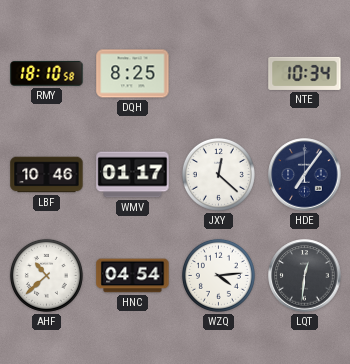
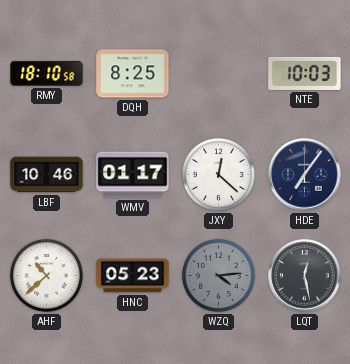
NTE: 10:34 -> 10:03
HNC: 04:54 -> 05:23
WZQ dial: white -> grey
LQT: 12:31 -> 12:28
